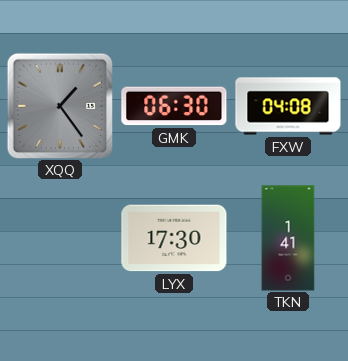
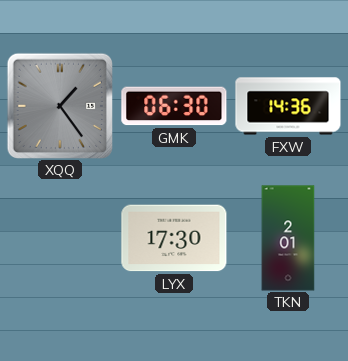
FXW: 04:08 -> 14:36
TKN: 1:41 -> 2:01
